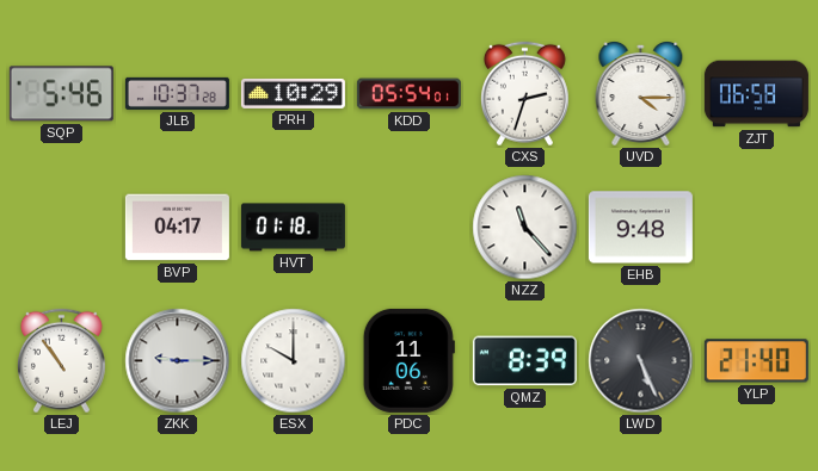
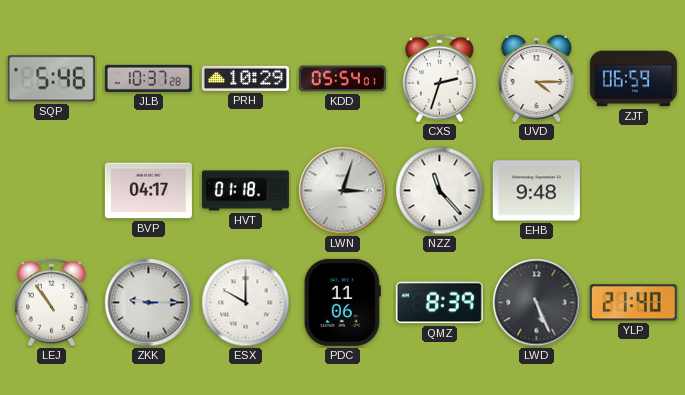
ZJT: 06:58 -> 06:59
LWN: none -> 3:03
